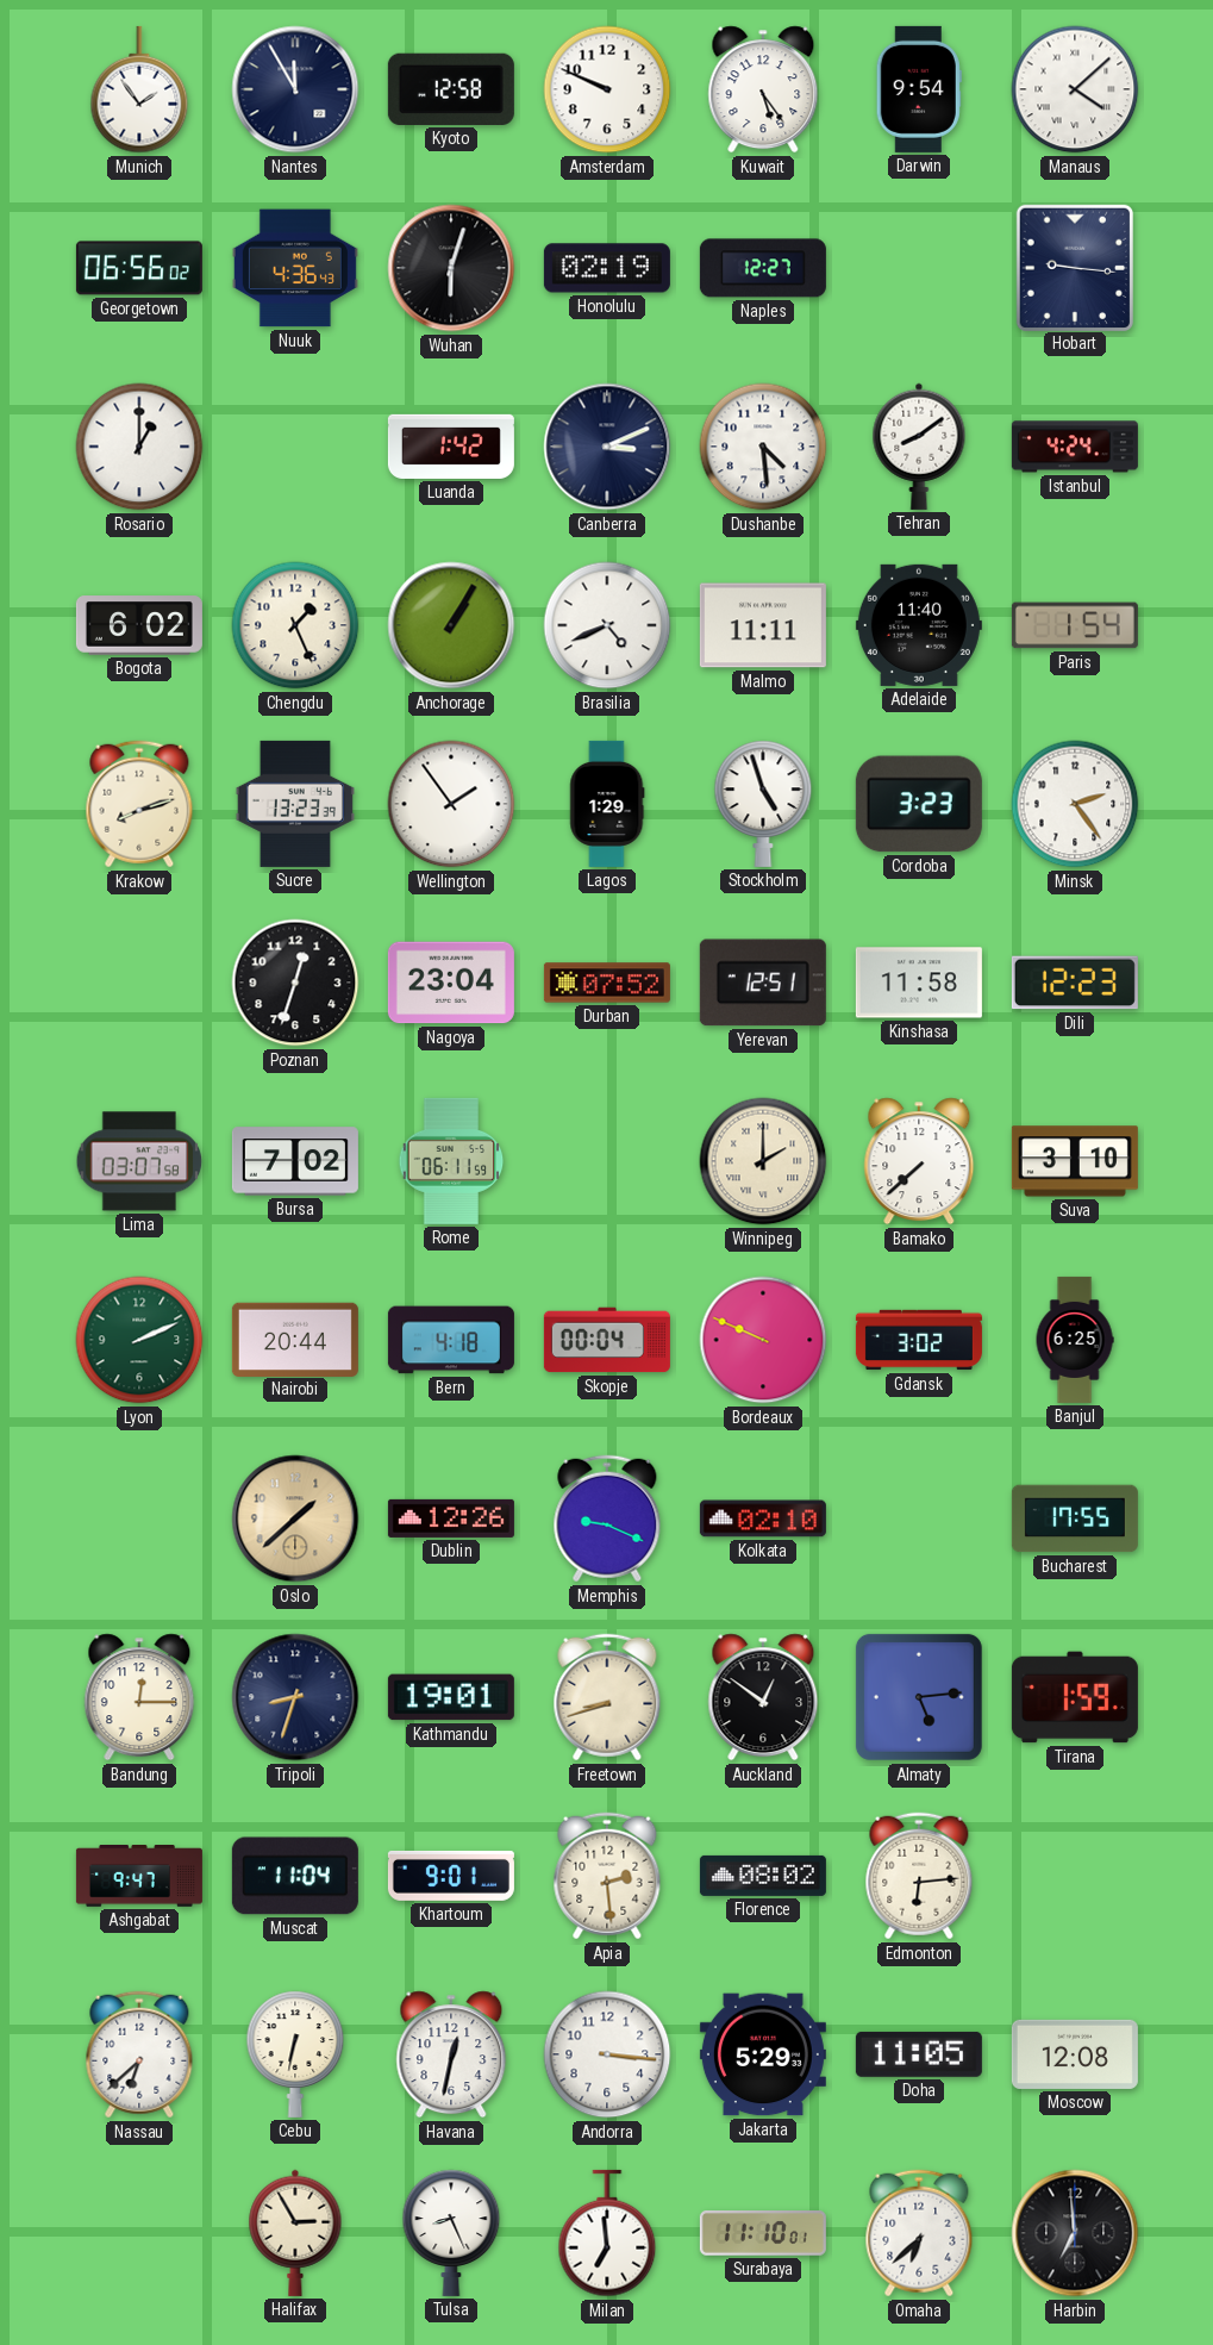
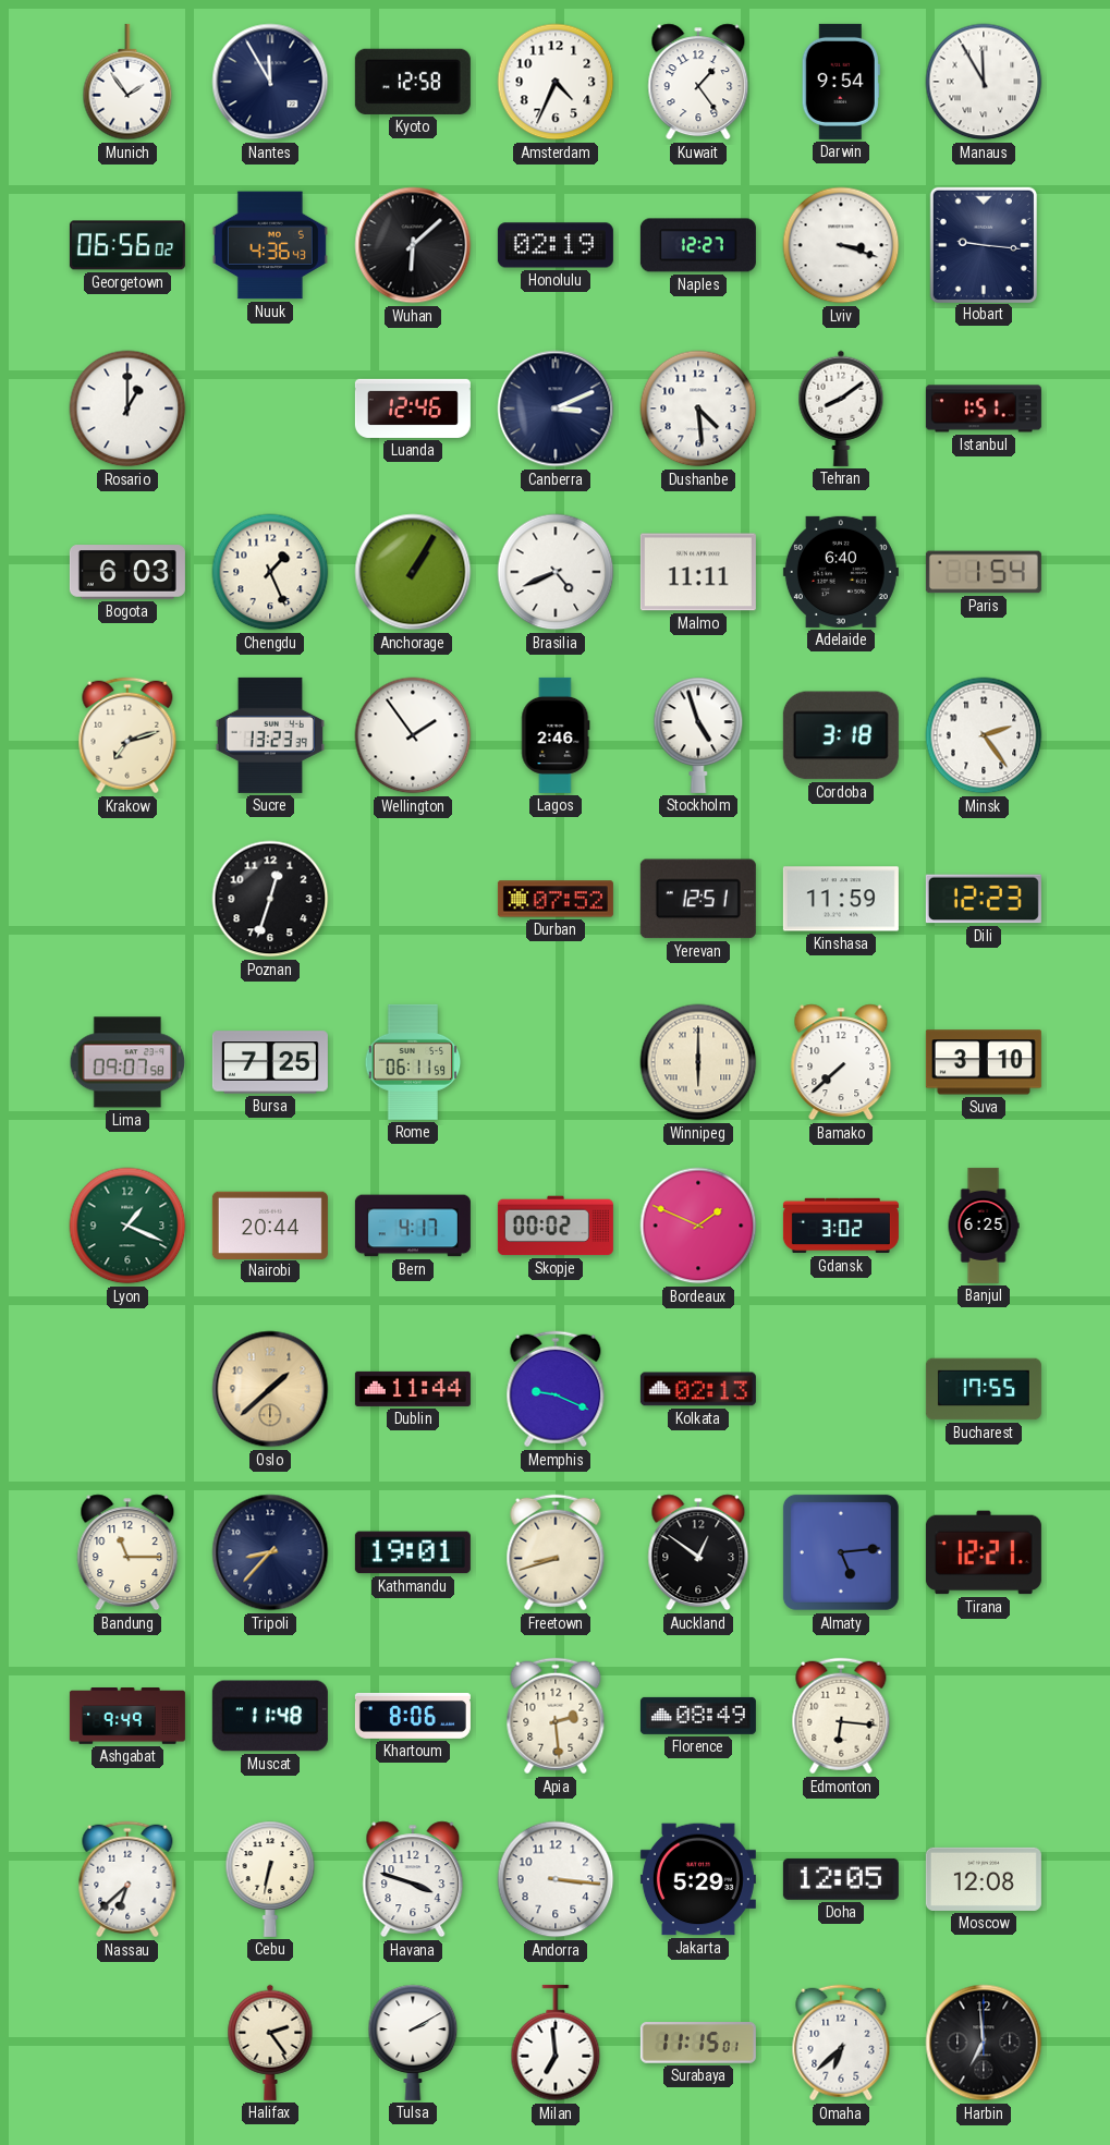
Amsterdam: 9:49 -> 4:34
Kuwait: 5:24 -> 1:24
Manaus: 4:08 -> 11:55
Wuhan: 6:03 -> 6:08
Lviv: none -> 3:18
Luanda: 1:42 -> 12:46
Istanbul: 4:24 -> 1:51
Bogota: 6:02 -> 6:03
Adelaide: 11:40 -> 6:40
Krakow: 8:12 -> 7:12
Lagos: 1:29 -> 2:46
Cordoba: 3:23 -> 3:18
Nagoya: 23:04 -> none
Kinshasa: 11:58 -> 11:59
Lima: 03:07 -> 09:07
Bursa: 7:02 -> 7:25
Winnipeg: 2:00 -> 6:00
Lyon: 2:11 -> 1:19
Bern: 4:18 -> 4:17
Skopje: 00:04 -> 00:02
Bordeaux: 9:49 -> 1:49
Dublin: 12:26 -> 11:44
Kolkata: 02:10 -> 02:13
Bandung: 12:15 -> 11:15
Tripoli: 8:33 -> 8:37
Tirana: 1:59 -> 12:21
Ashgabat: 9:47 -> 9:49
Muscat: 11:04 -> 11:48
Khartoum: 9:01 -> 8:06
Florence: 08:02 -> 08:49
Edmonton: 6:14 -> 6:16
Havana: 12:32 -> 3:48
Doha: 11:05 -> 12:05
Halifax: 2:55 -> 2:24
Tulsa: 8:26 -> 2:10
Surabaya: 11:10 -> 11:15
